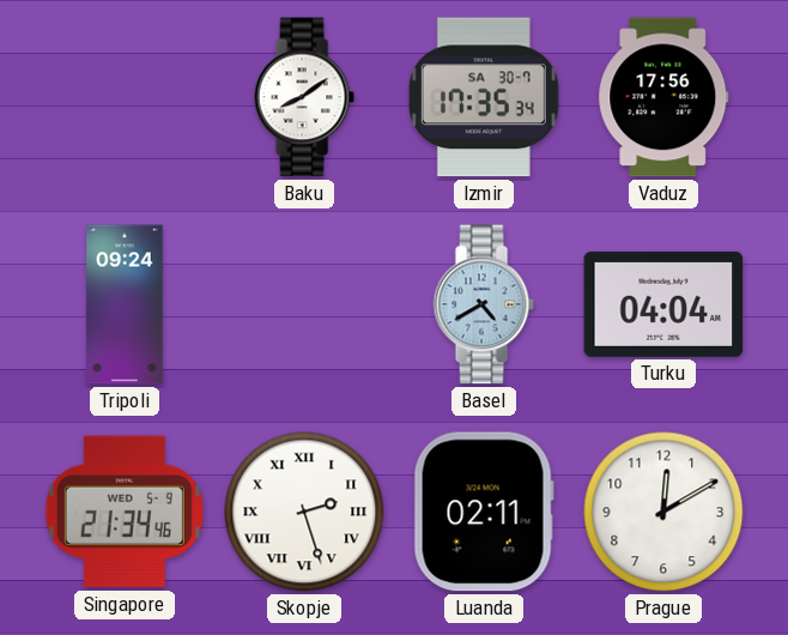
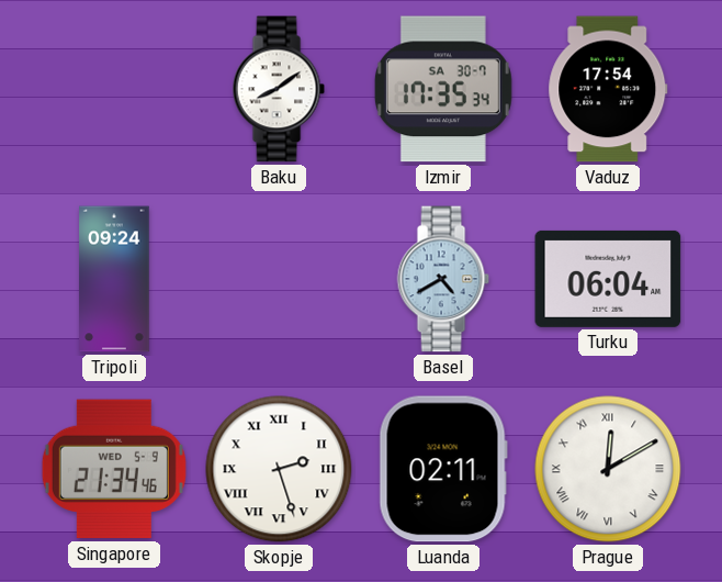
Vaduz: 17:56 -> 17:54
Turku: 04:04 -> 06:04
Prague numerals: Arabic -> Roman
